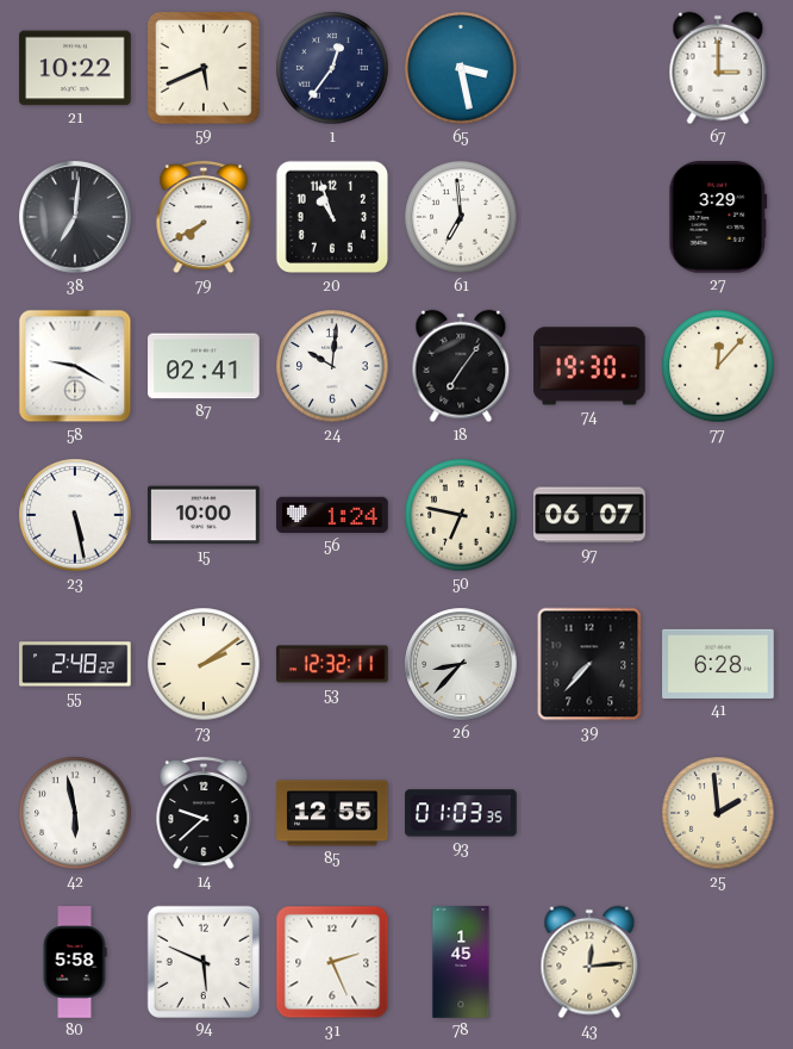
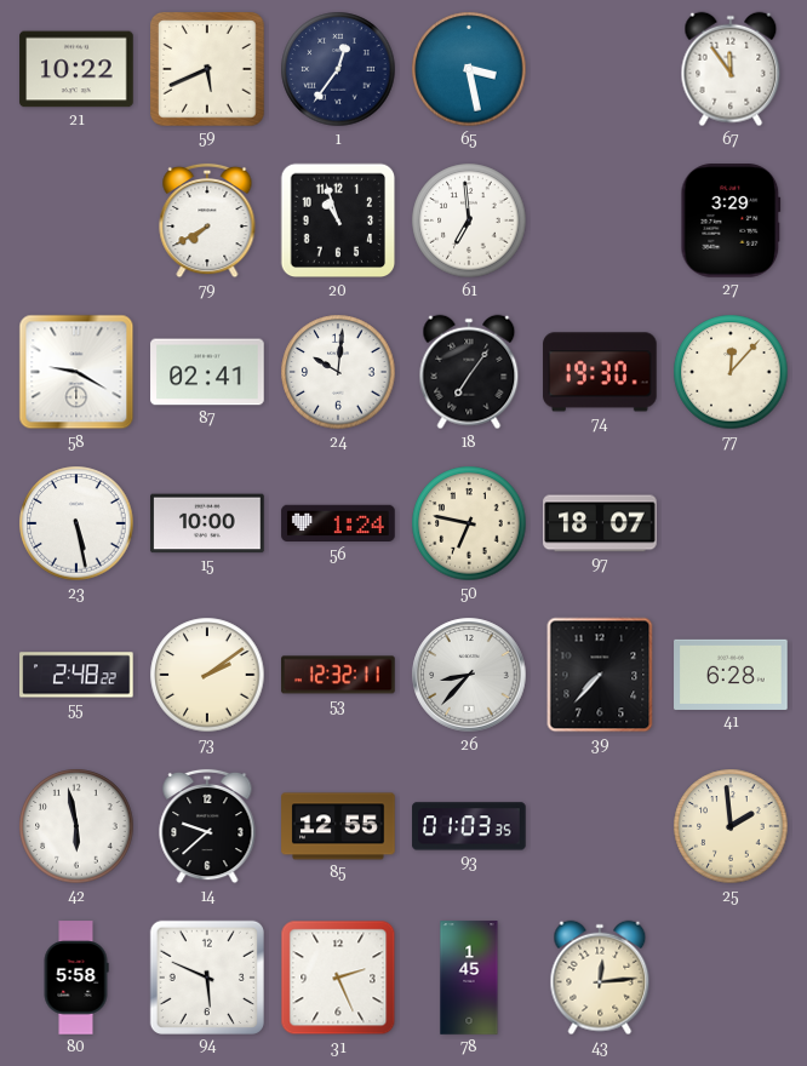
67: 3:00 -> 11:54
38: 7:01 -> none
97: 06:07 -> 18:07
